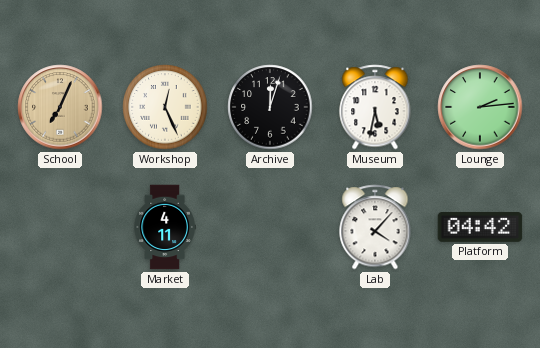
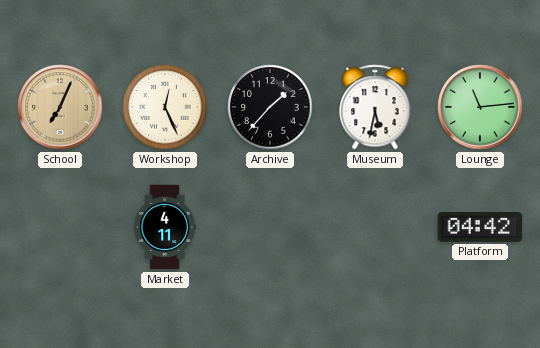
Archive: 12:03 -> 1:37
Lounge: 2:14 -> 11:14
Lab: 4:07 -> none
